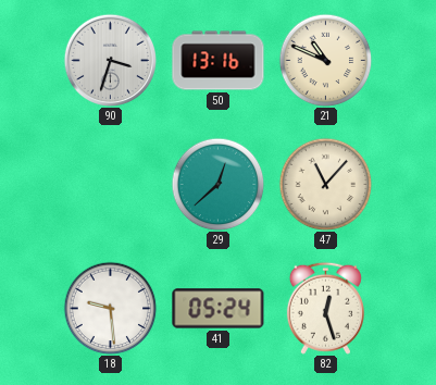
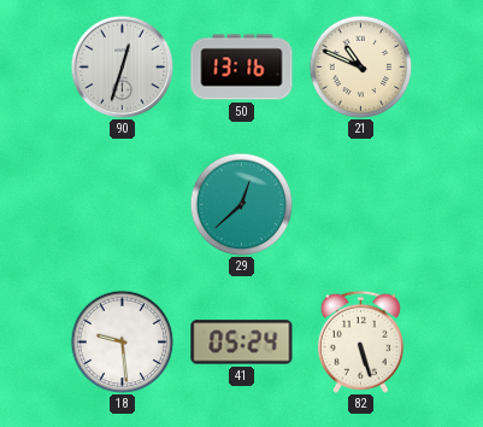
90: 3:33 -> 12:33
47: 11:07 -> none
82: 12:27 -> 5:27
